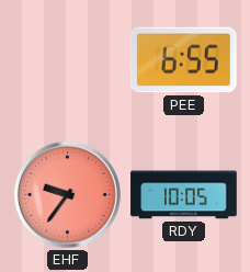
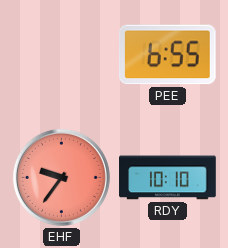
RDY: 10:05 -> 10:10
